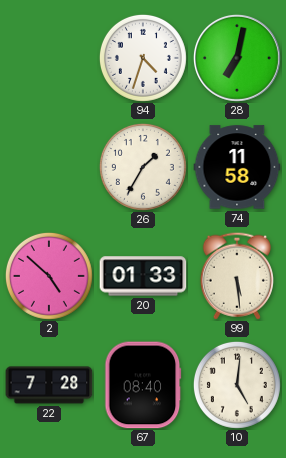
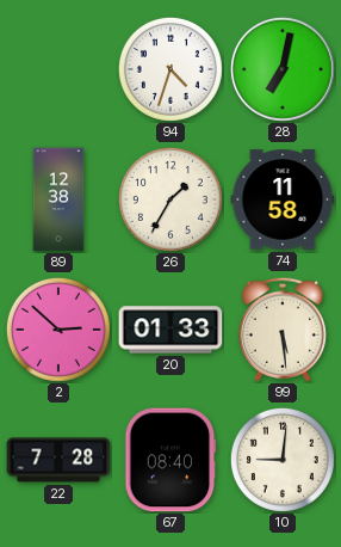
89: none -> 12:38
2: 4:52 -> 2:52
10: 5:01 -> 9:01
